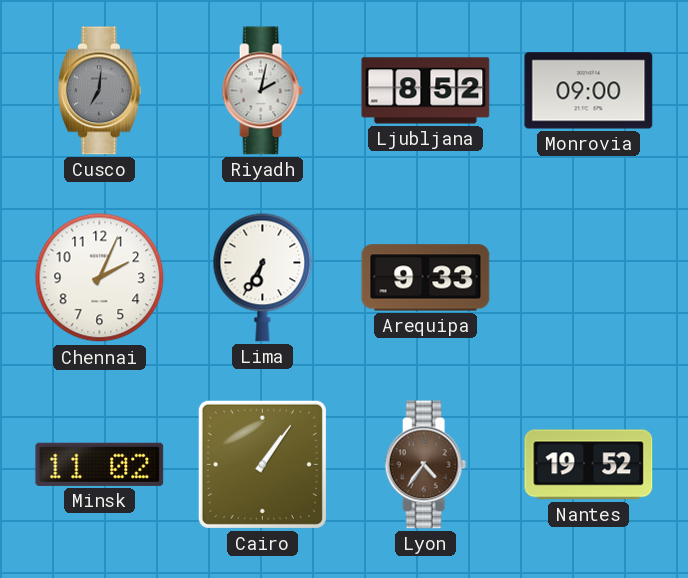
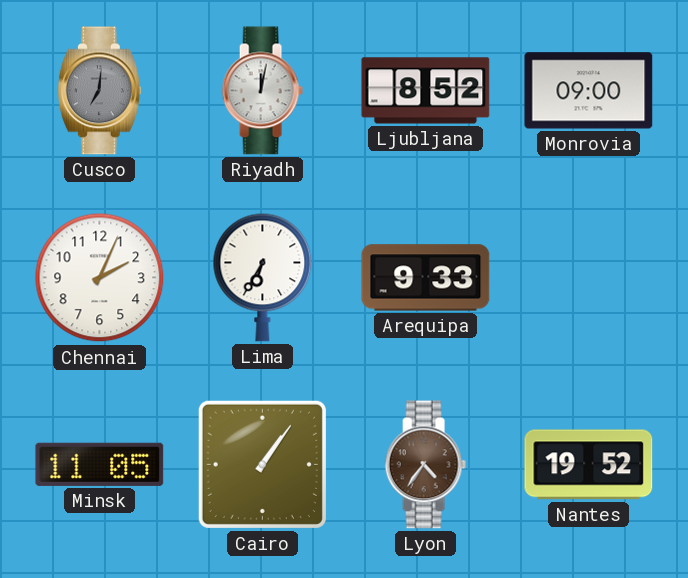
Riyadh: 2:02 -> 12:02
Minsk: 11:02 -> 11:05
